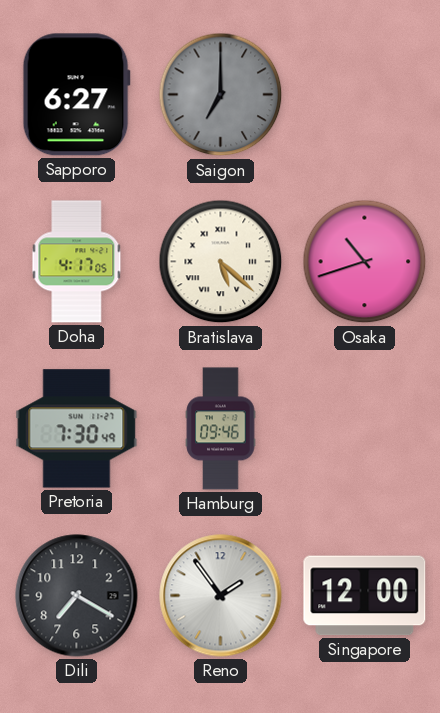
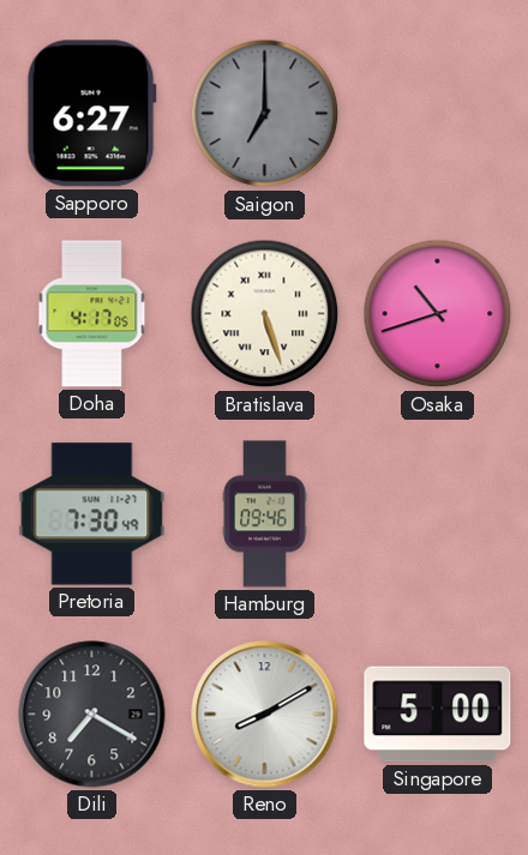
Bratislava: 5:22 -> 5:27
Reno: 1:54 -> 8:10
Singapore: 12:00 -> 5:00
